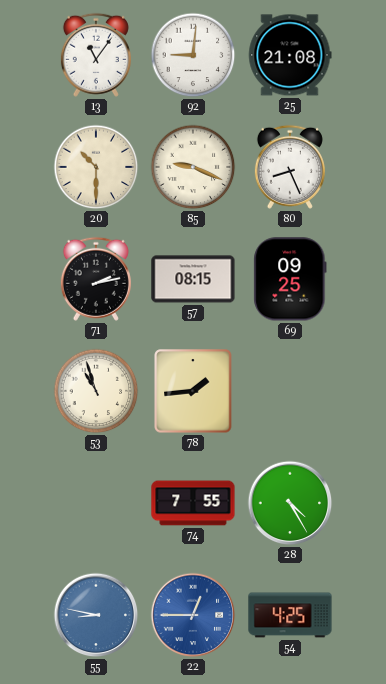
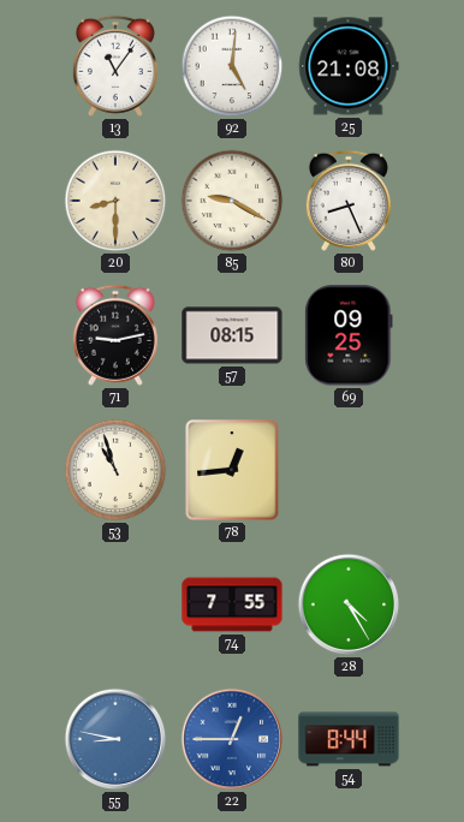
92: 9:01 -> 5:01
20: 10:30 -> 8:30
85: 9:19 -> 9:20
71: 2:13 -> 9:13
78: 1:44 -> 12:44
54: 4:25 -> 8:44
